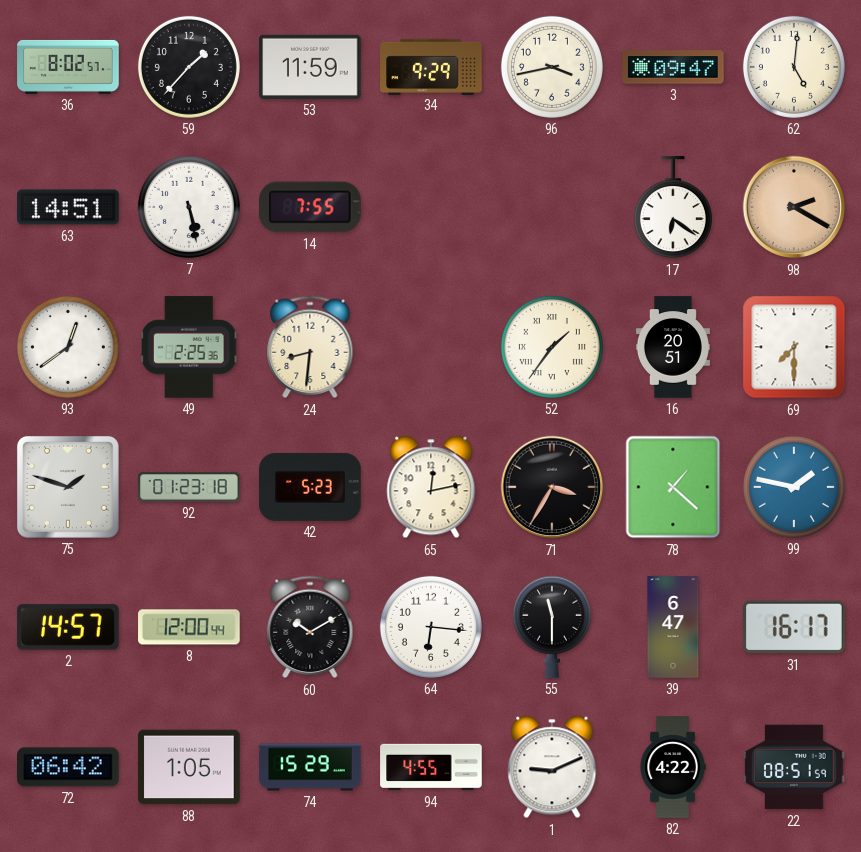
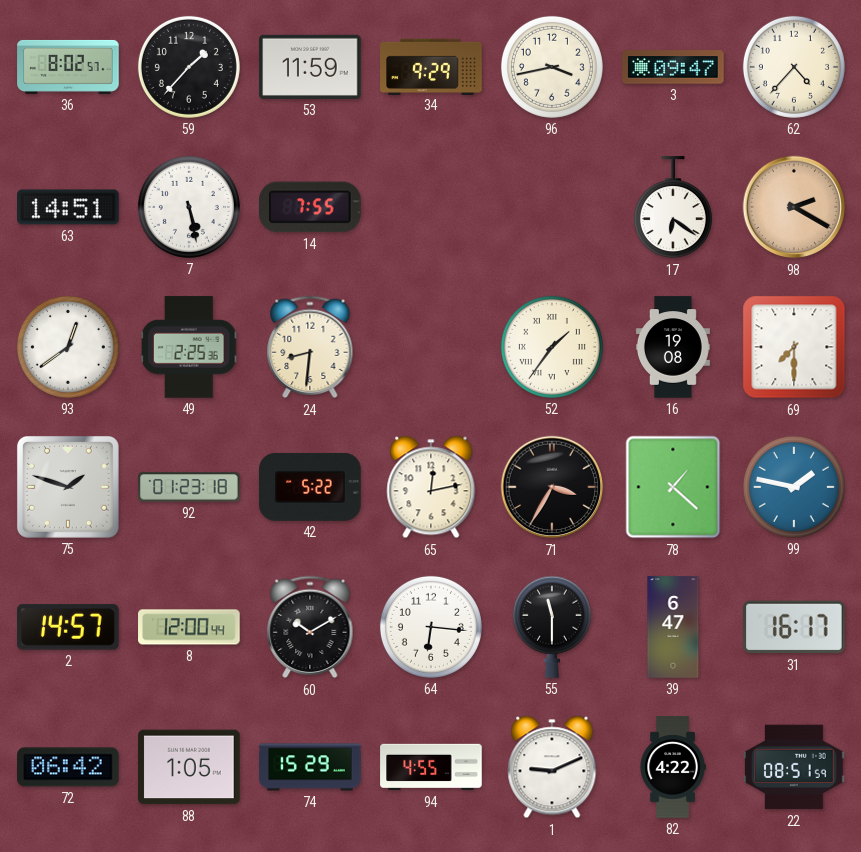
62: 5:01 -> 4:37
16: 20:51 -> 19:08
42: 5:23 -> 5:22
